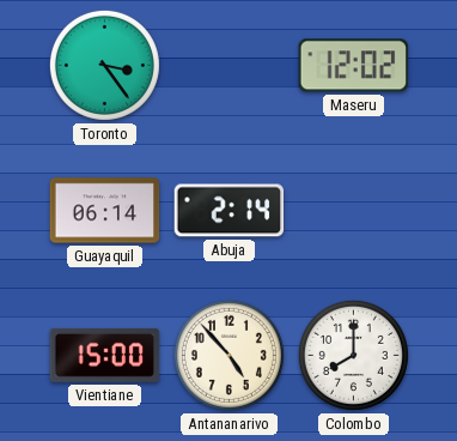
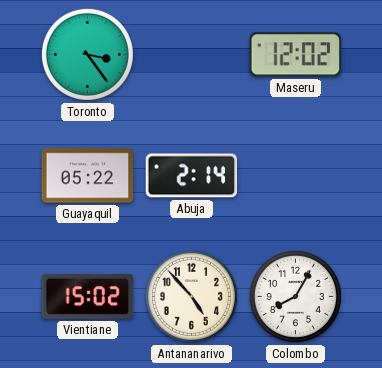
Guayaquil: 06:14 -> 05:22
Vientiane: 15:00 -> 15:02
Colombo: 8:00 -> 8:05
